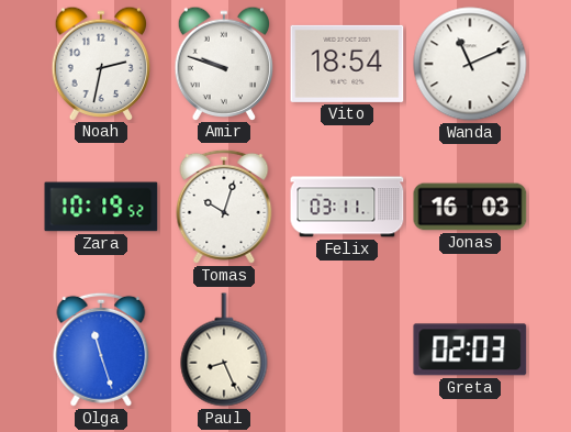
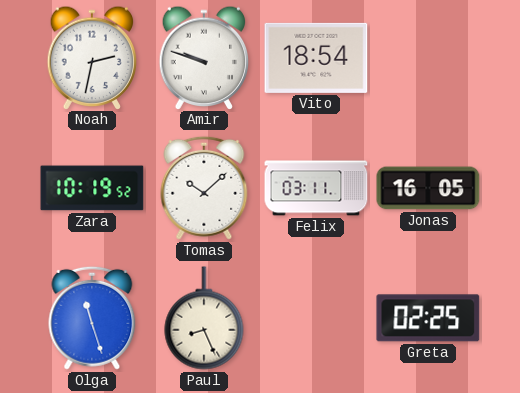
Wanda: 11:11 -> none
Tomas: 10:03 -> 10:08
Jonas: 16:03 -> 16:05
Greta: 02:03 -> 02:25
